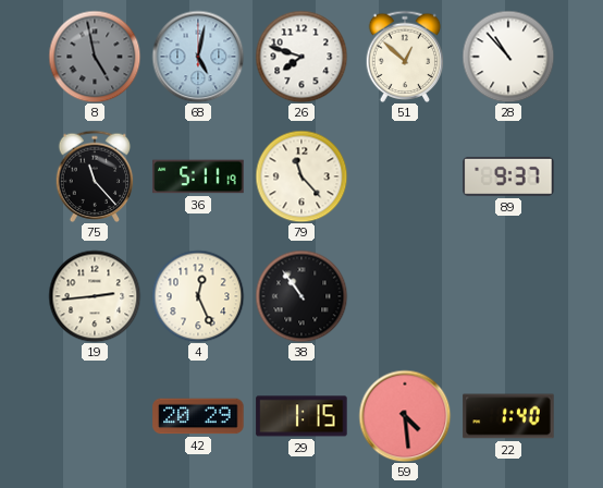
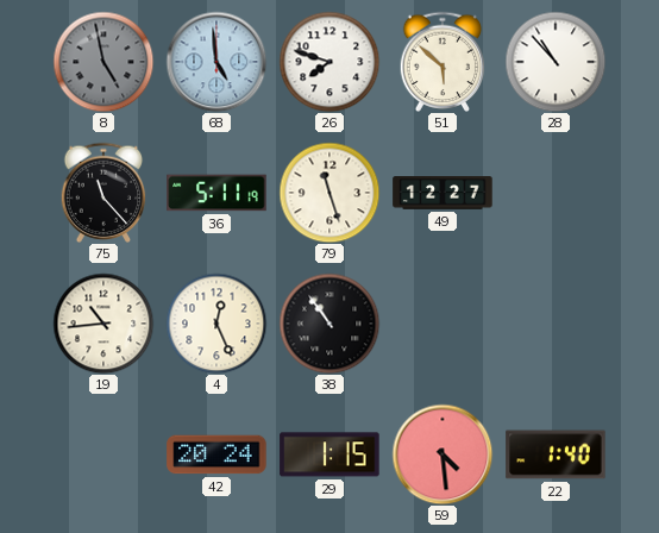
68: 5:02 -> 4:59
51: 12:52 -> 5:52
79: 11:23 -> 11:27
49: none -> 12:27
89: 9:37 -> none
19: 2:44 -> 10:44
42: 20:29 -> 20:24
